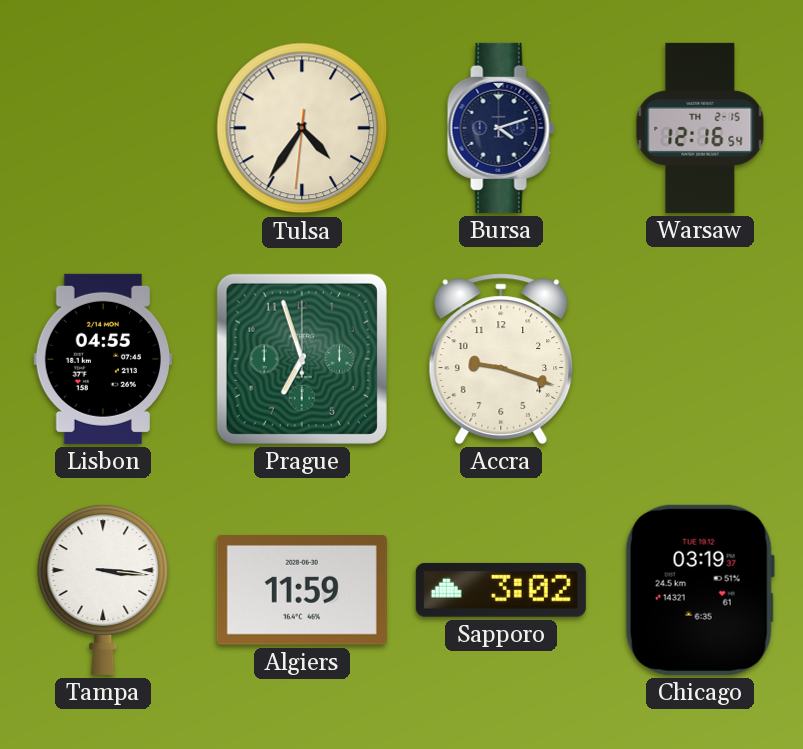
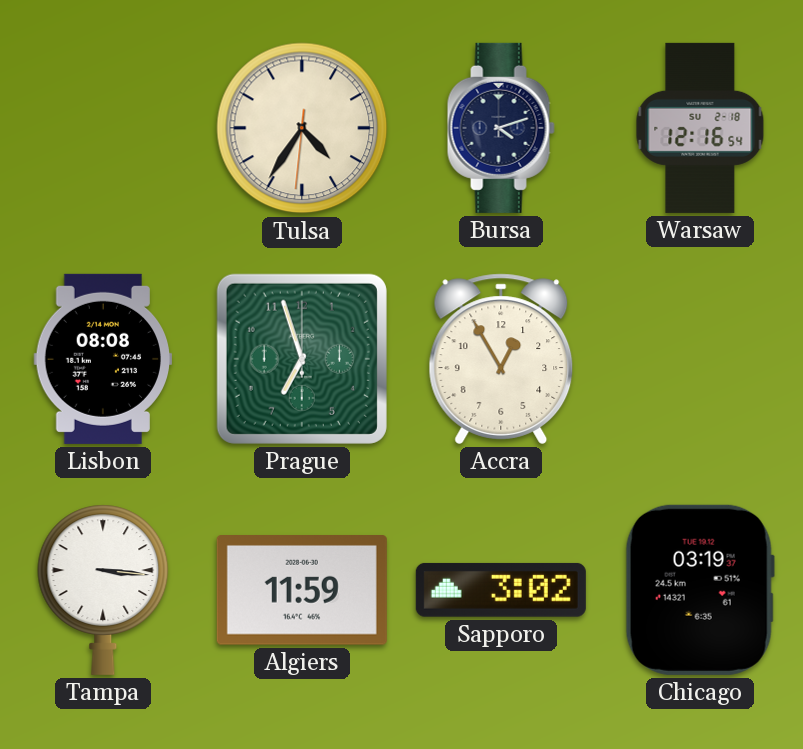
Warsaw date: TH 2-15 -> SU 2-18
Lisbon: 04:55 -> 08:08
Accra: 9:18 -> 12:55
